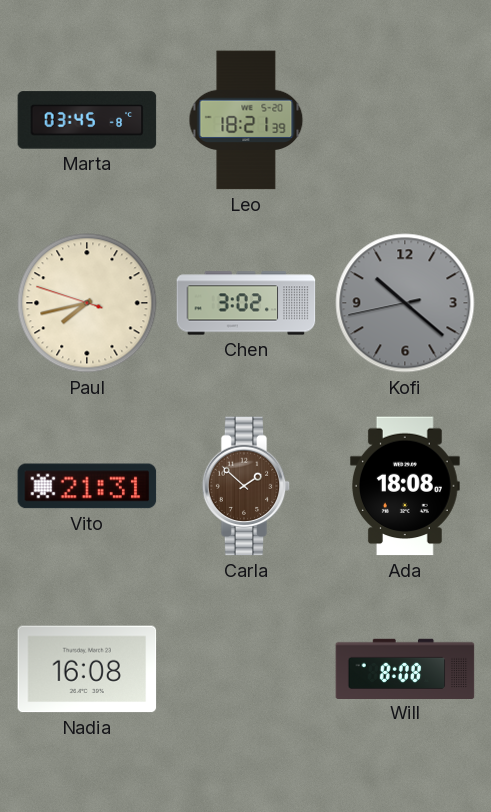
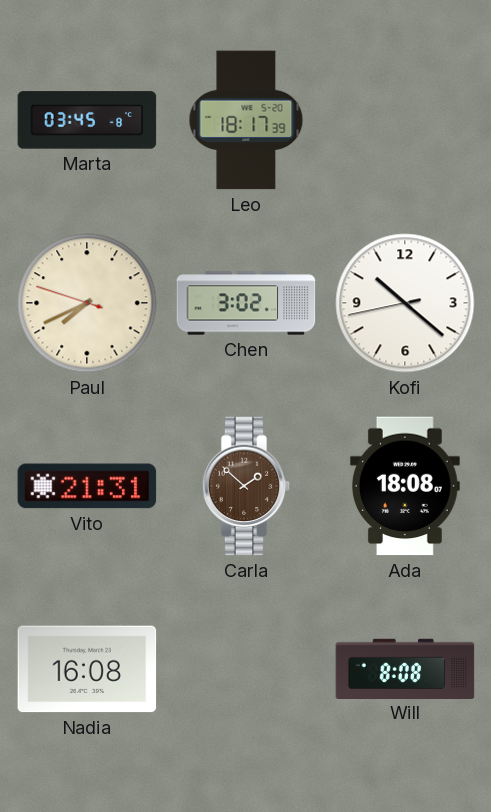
Leo: 18:21 -> 18:17
Paul: 7:42 -> 7:40
Kofi dial: grey -> white
